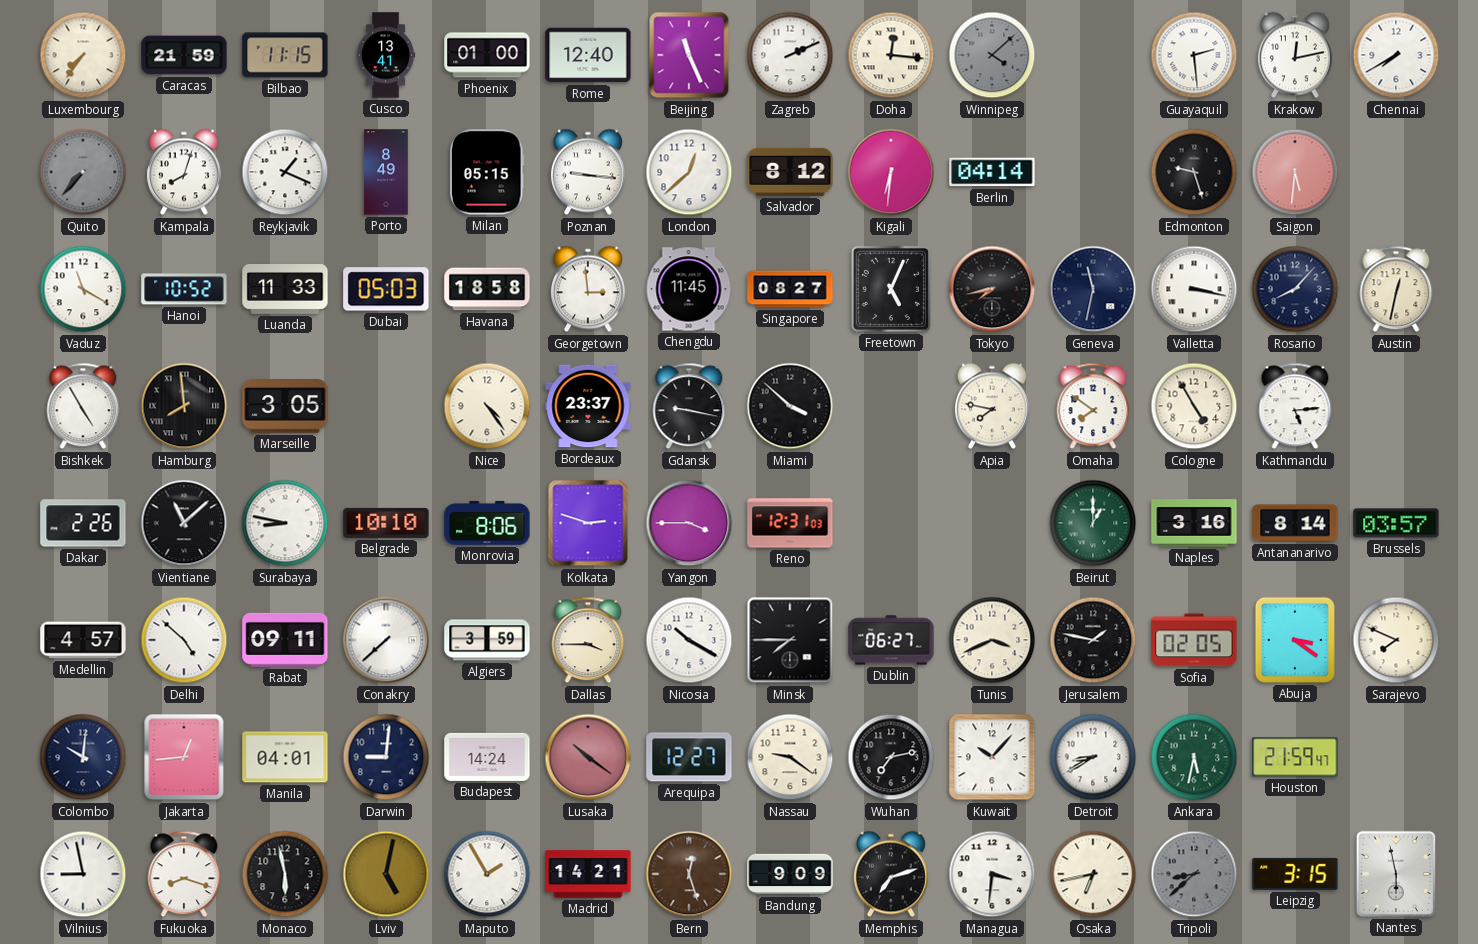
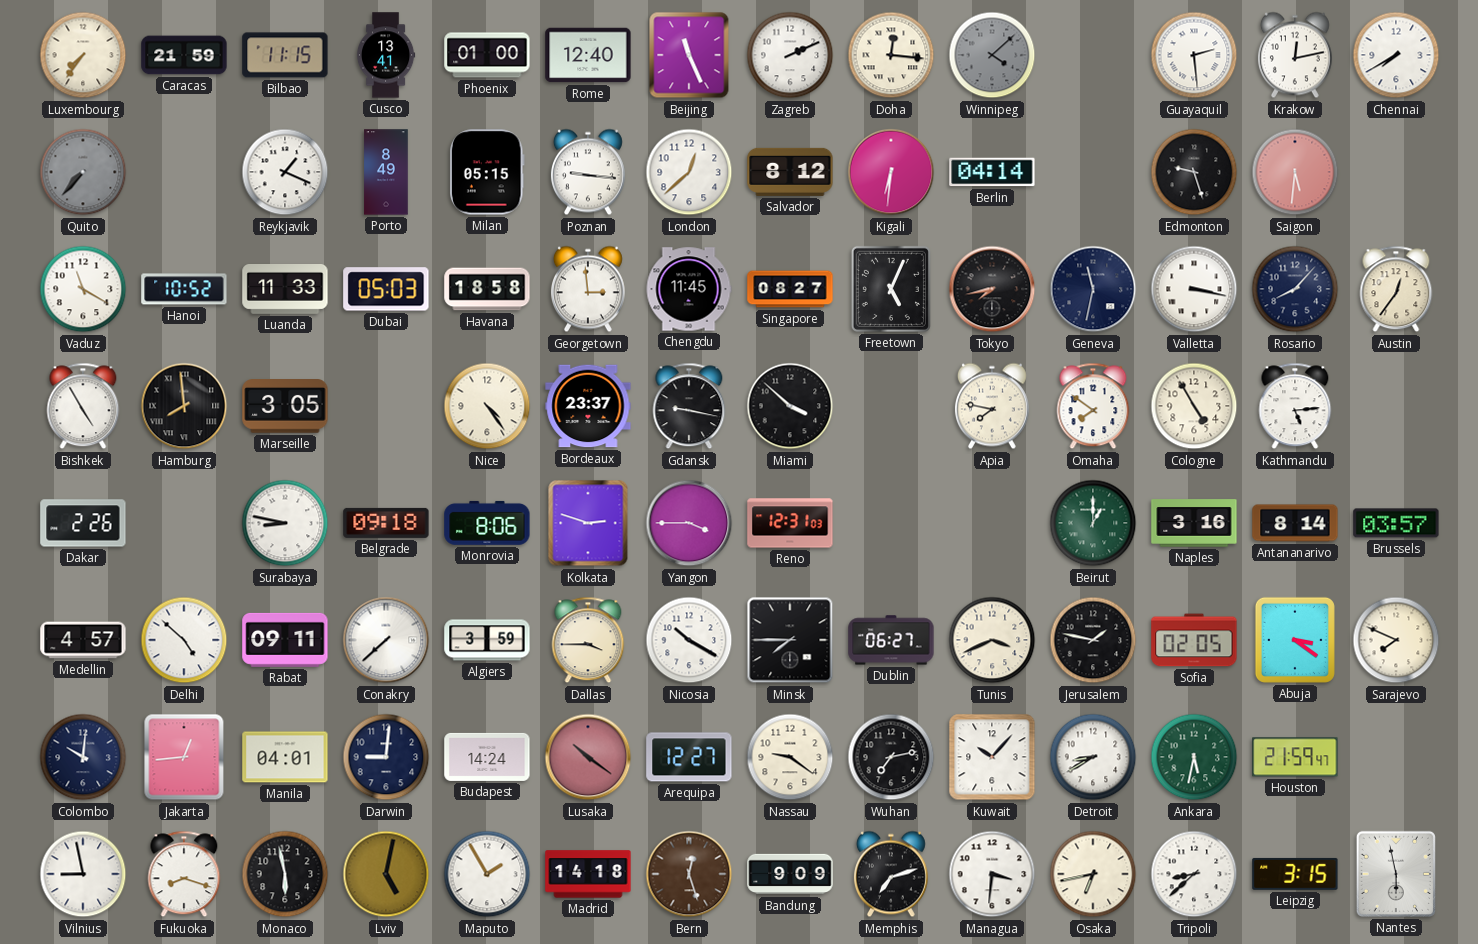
Kampala: 8:03 -> none
Austin: 12:32 -> 12:36
Vientiane: 11:08 -> none
Belgrade: 10:10 -> 09:18
Madrid: 14:21 -> 14:18
Tripoli dial: grey -> white
